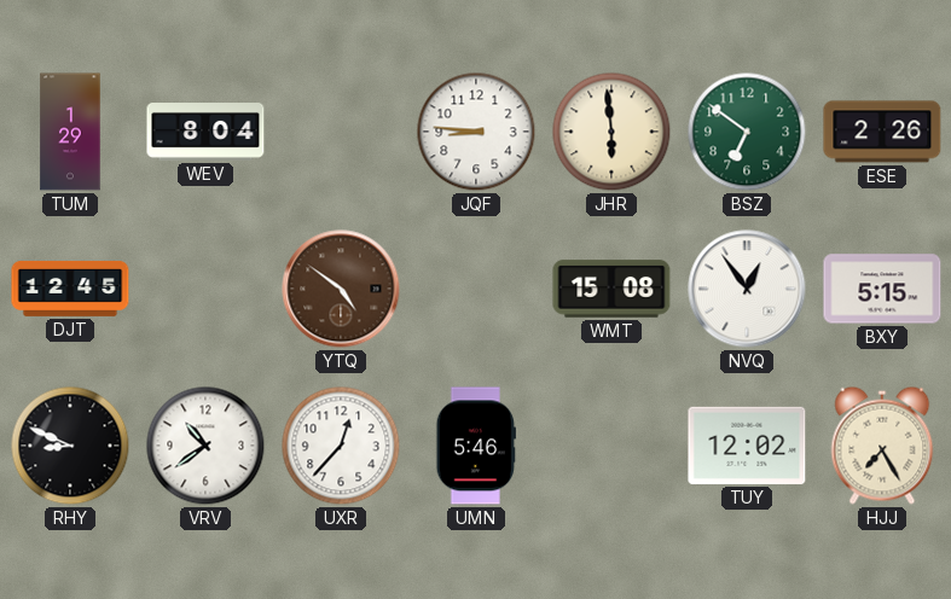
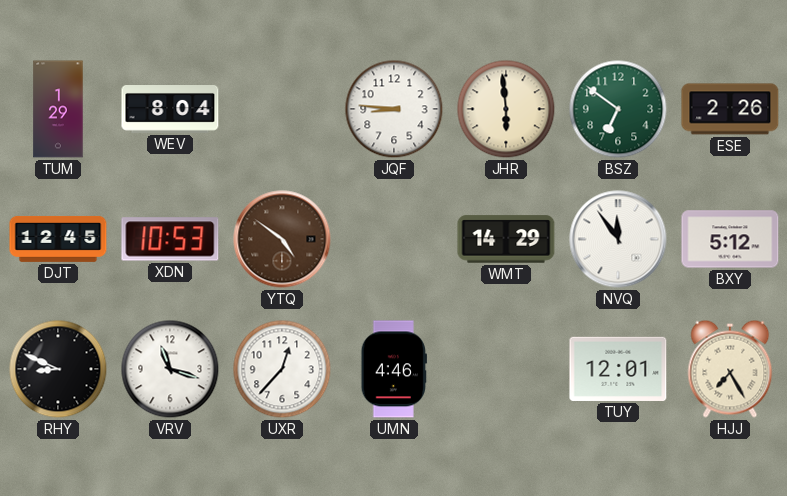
XDN: none -> 10:53
WMT: 15:08 -> 14:29
NVQ: 12:54 -> 11:54
BXY: 5:15 -> 5:12
VRV: 10:39 -> 11:18
UMN: 5:46 -> 4:46
TUY: 12:02 -> 12:01
